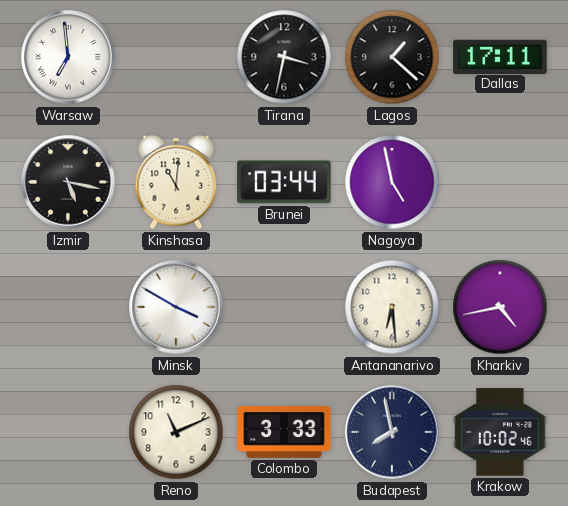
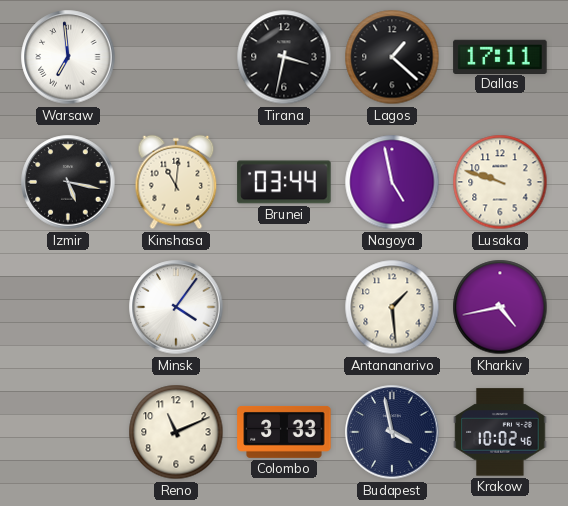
Lusaka: none -> 9:48
Minsk: 3:50 -> 4:06
Antananarivo: 6:29 -> 1:29
Budapest: 7:58 -> 3:58
